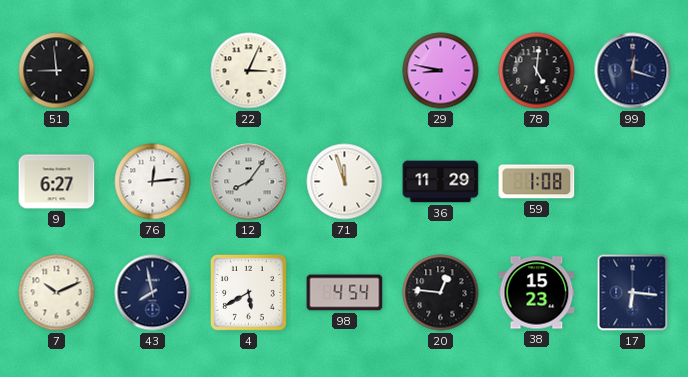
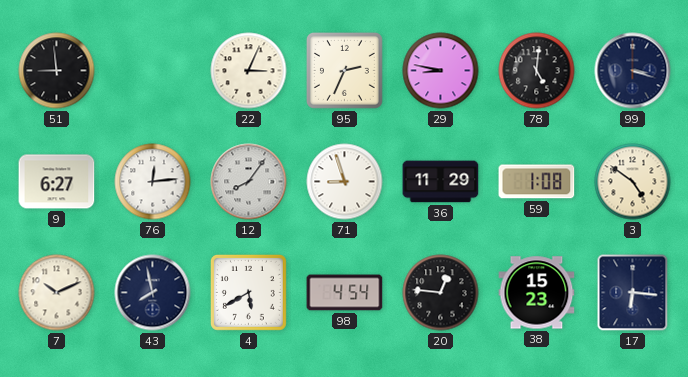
95: none -> 2:34
99: 12:18 -> 3:18
71: 11:57 -> 8:57
3: none -> 4:51
